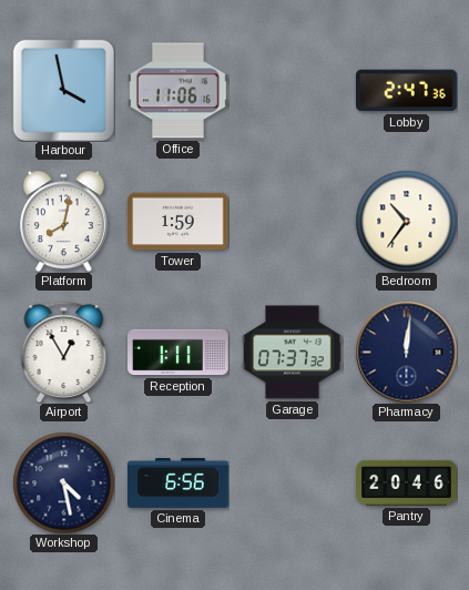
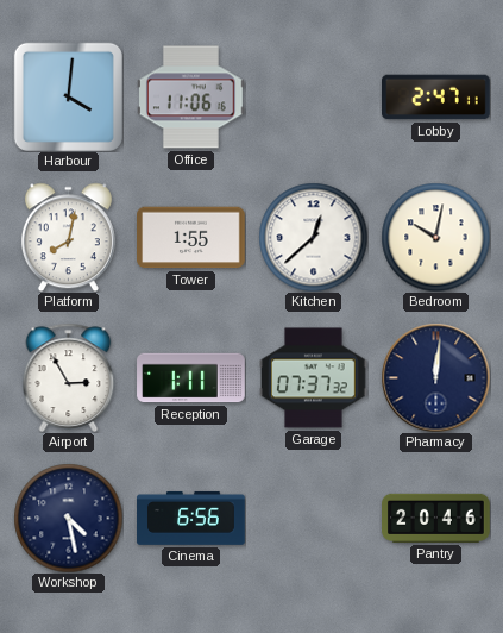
Harbour: 3:58 -> 4:01
Lobby: 2:47:36 -> 2:47:11
Tower: 1:59 -> 1:55
Kitchen: none -> 12:38
Bedroom: 10:36 -> 10:02
Airport: 12:55 -> 2:55
